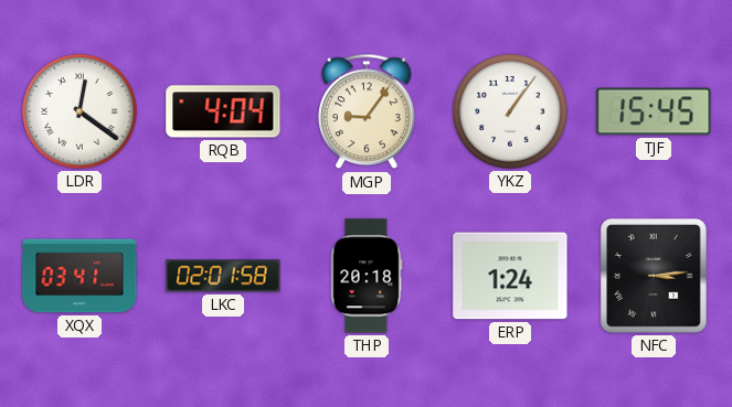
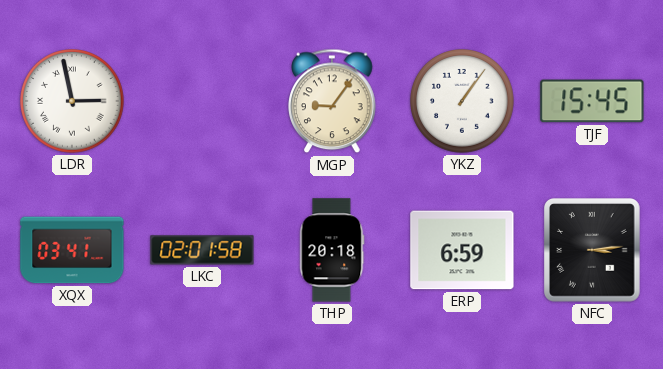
LDR: 12:21 -> 2:58
RQB: 4:04 -> none
ERP: 1:24 -> 6:59
